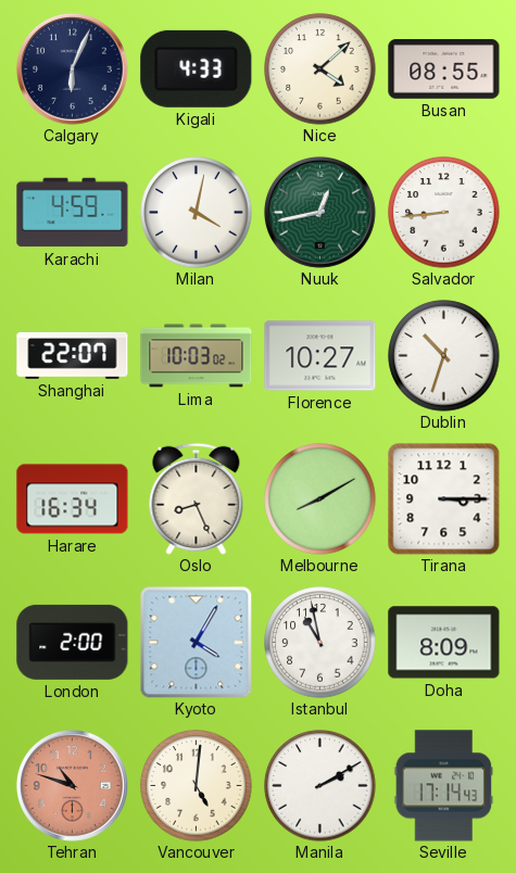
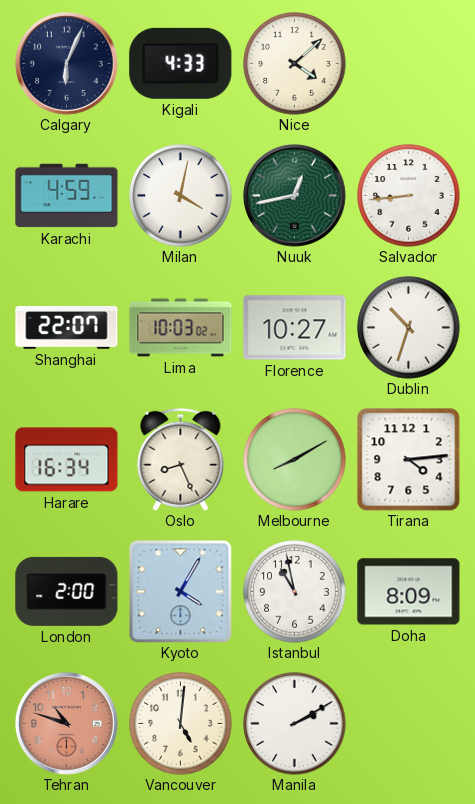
Busan: 08:55 -> none
Tirana: 3:15 -> 4:14
Seville: 17:14 -> none
